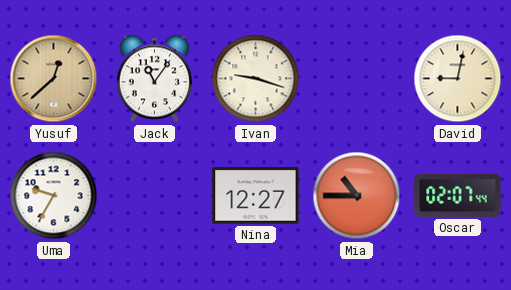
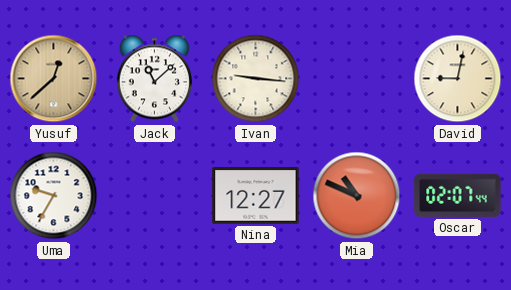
Jack: 11:06 -> 11:08
Ivan: 9:18 -> 9:16
Mia: 10:45 -> 10:49
